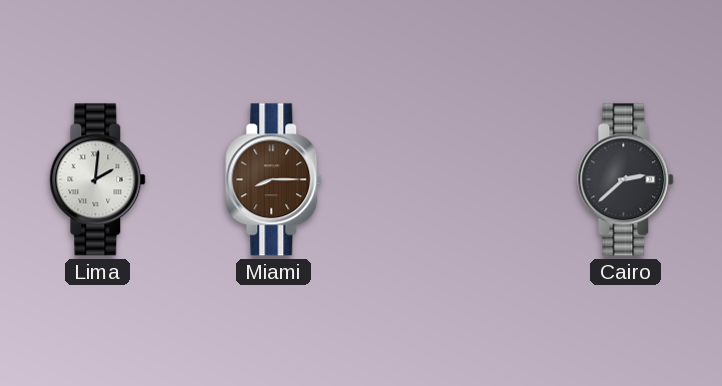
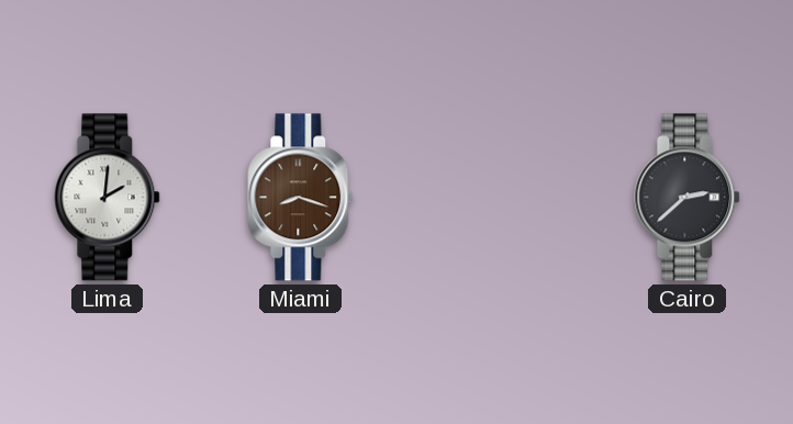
Miami: 8:15 -> 8:18
